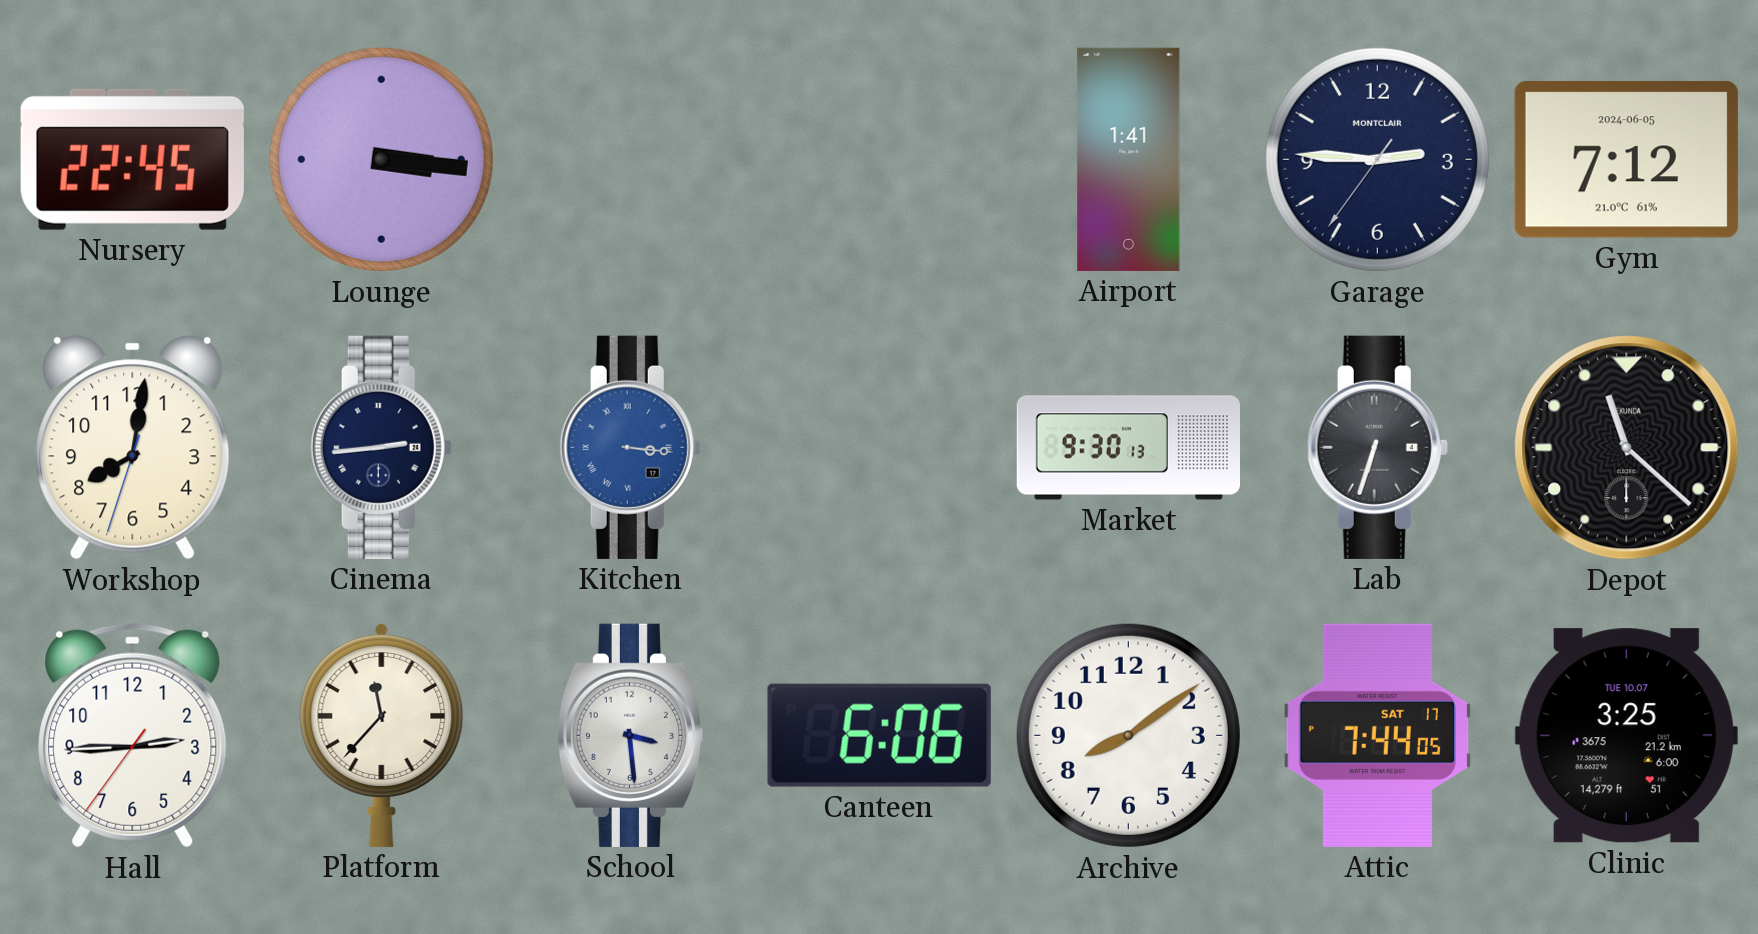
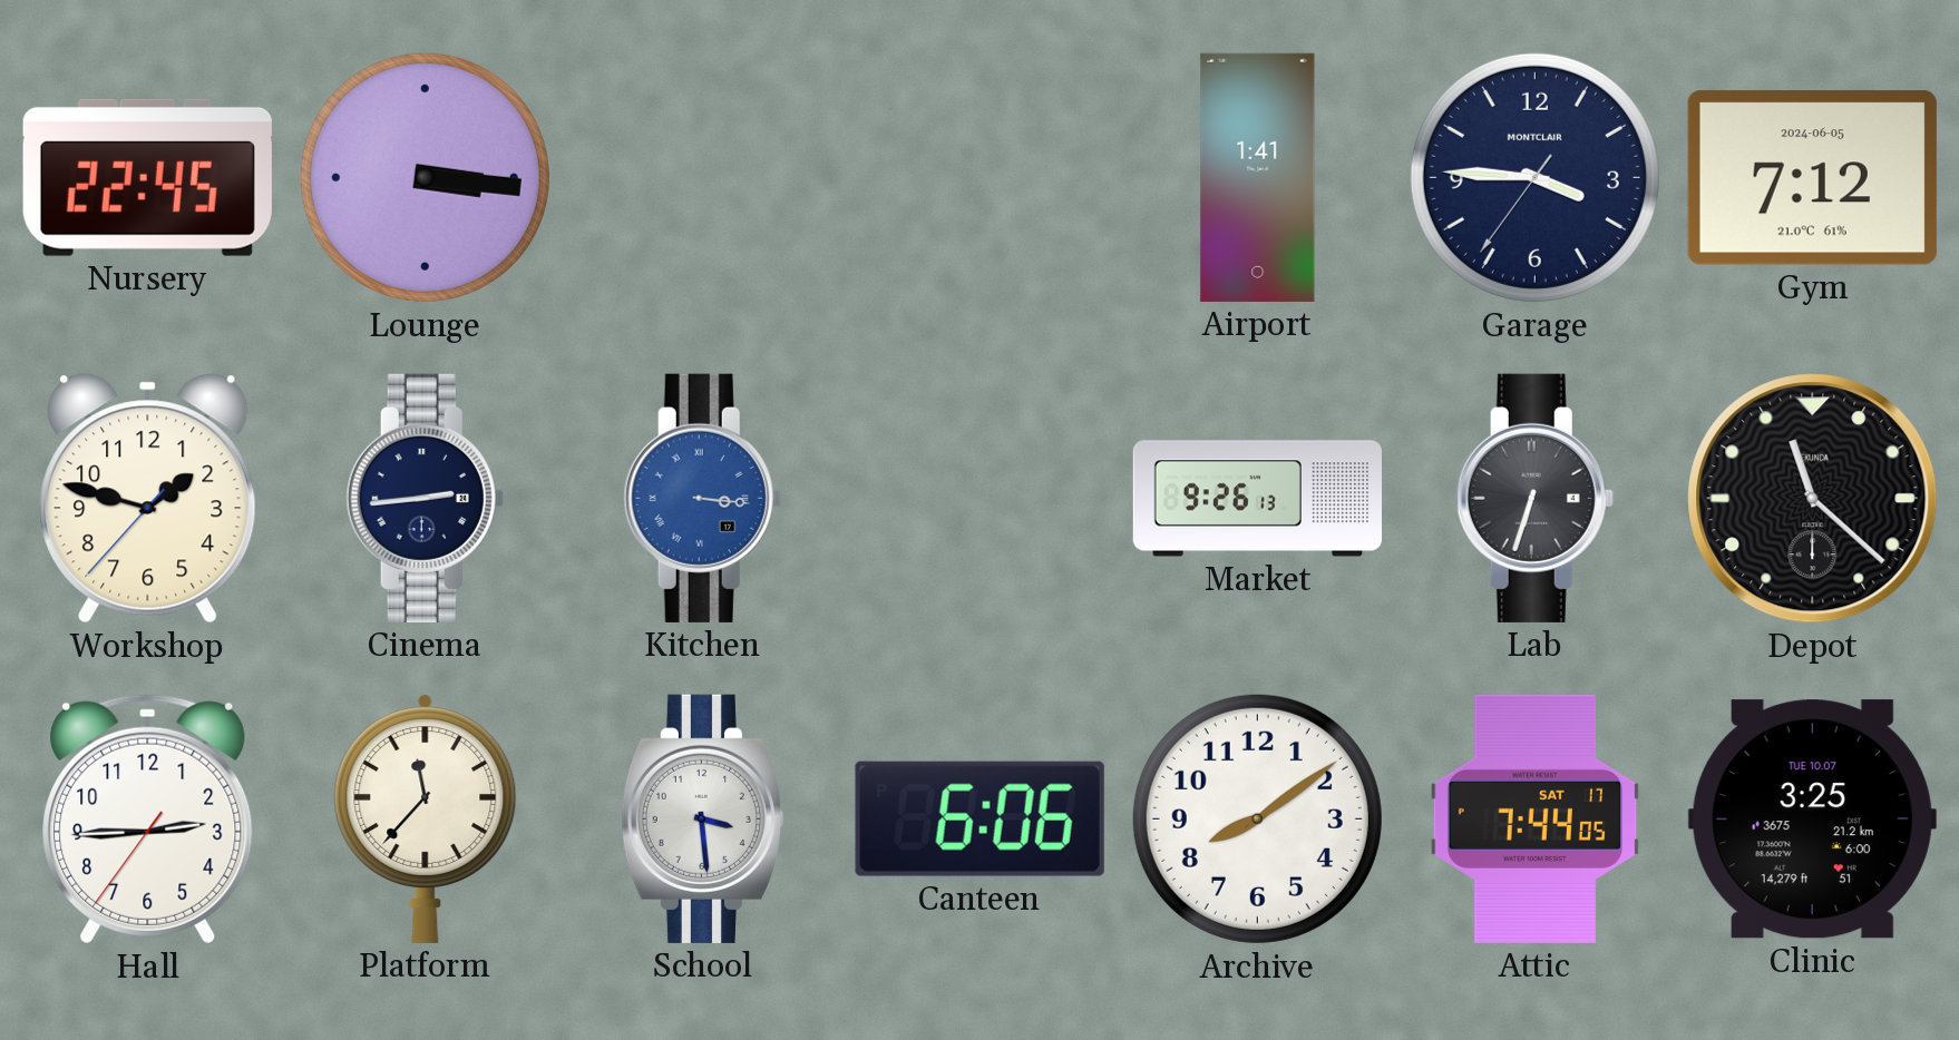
Garage: 2:45 -> 3:45
Workshop: 8:01 -> 1:47
Market: 9:30 -> 9:26
